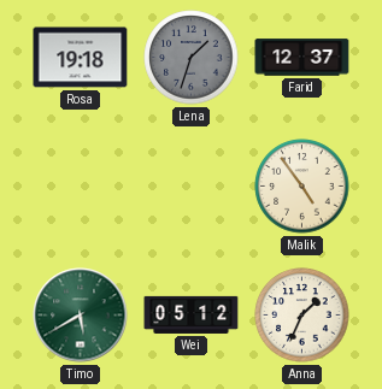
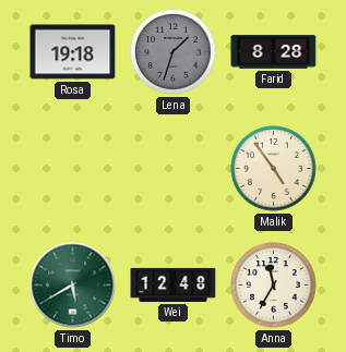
Farid: 12:37 -> 8:28
Wei: 05:12 -> 12:48
Anna: 1:34 -> 11:35
